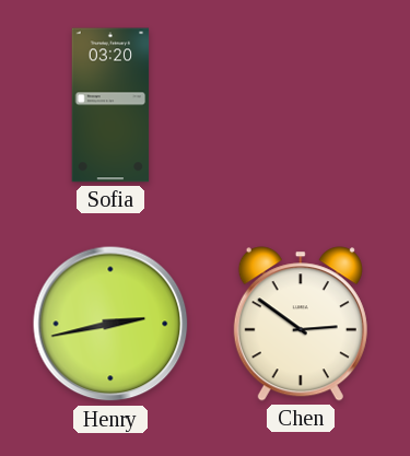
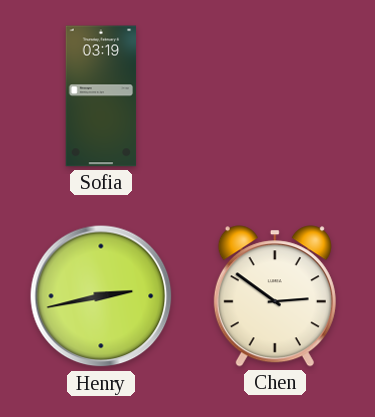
Sofia: 03:20 -> 03:19
